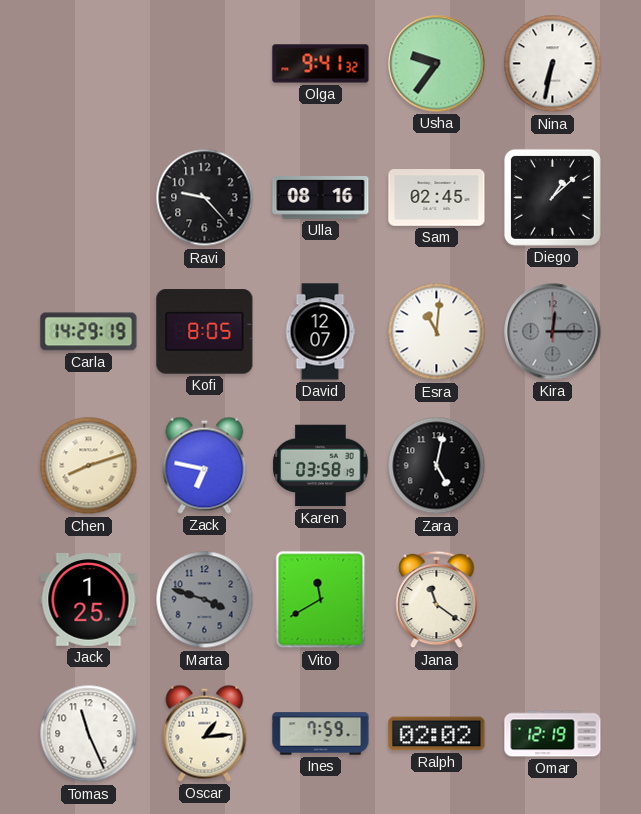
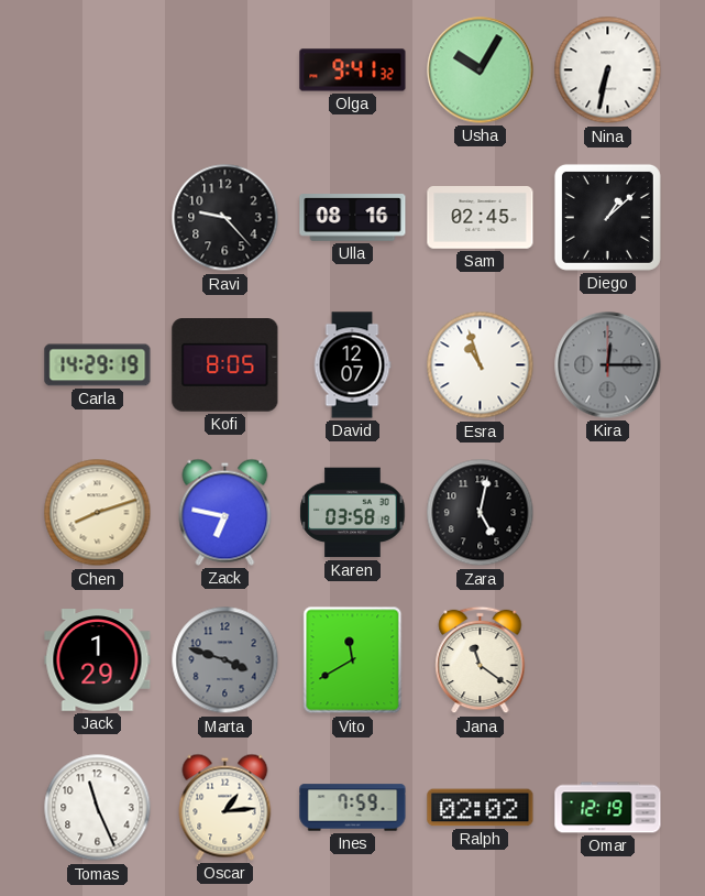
Usha: 9:36 -> 10:05
Esra: 11:01 -> 10:57
Jack: 1:25 -> 1:29
